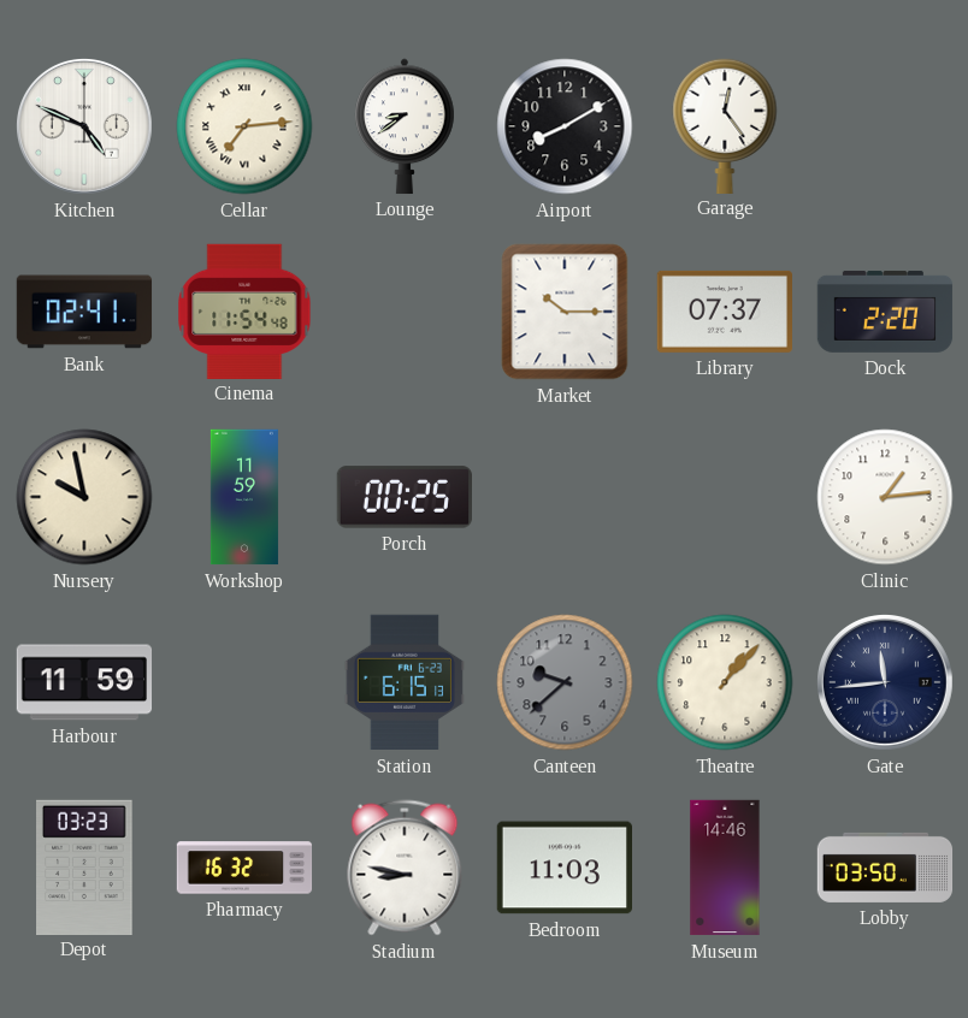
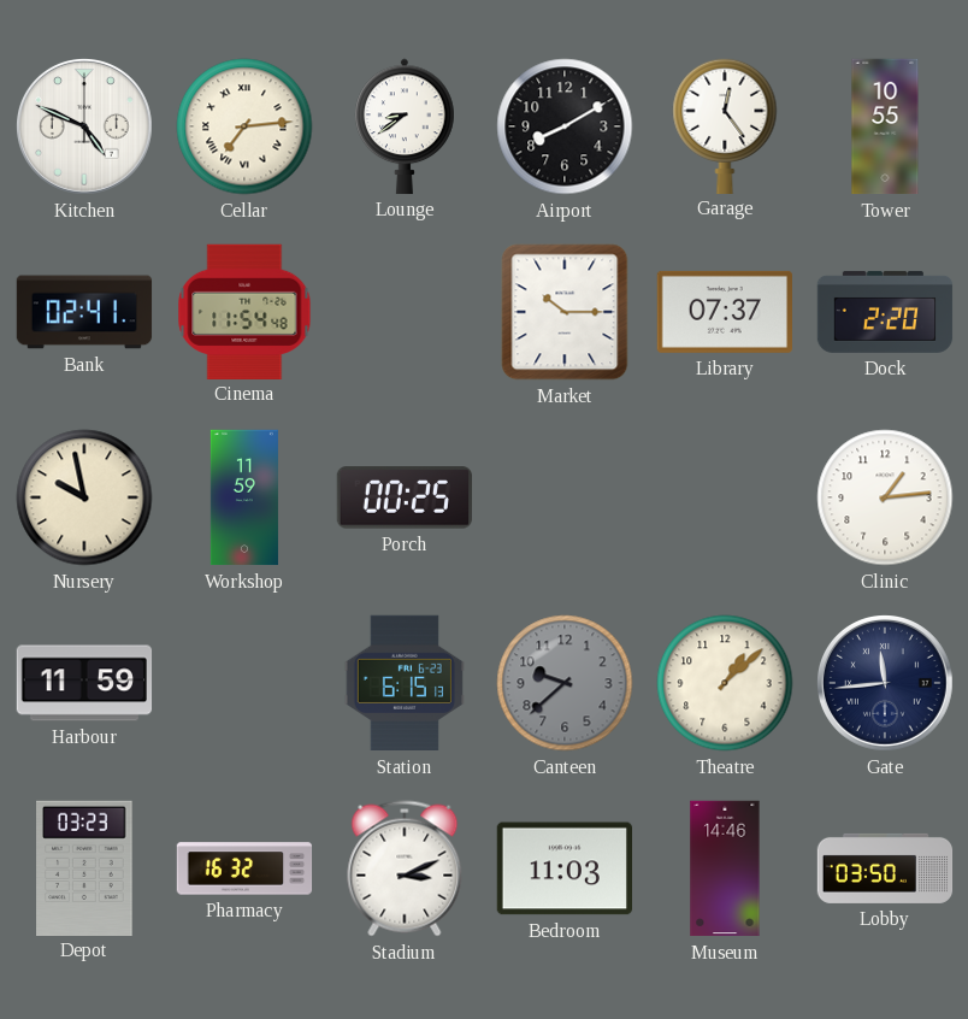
Tower: none -> 10:55
Theatre: 1:07 -> 1:08
Stadium: 8:47 -> 3:11
